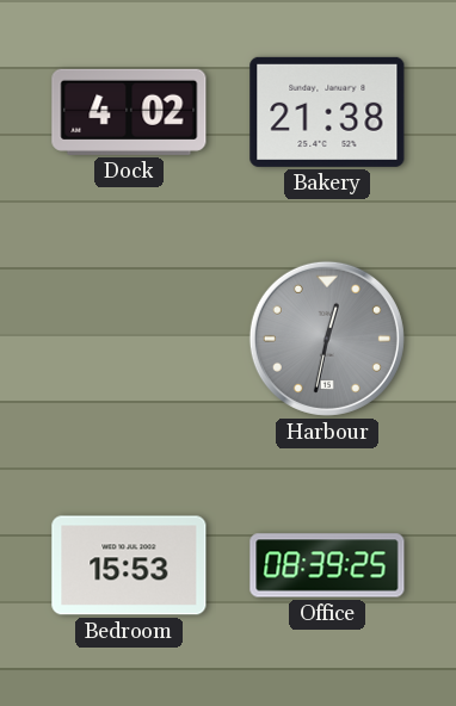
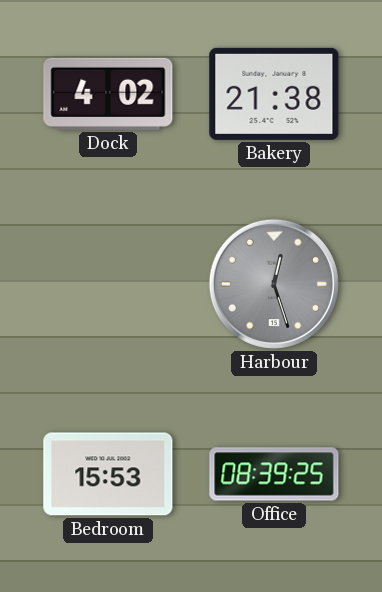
Harbour: 12:32 -> 12:27
